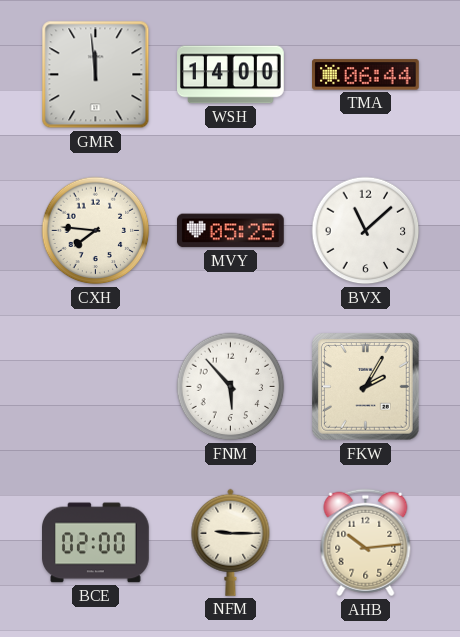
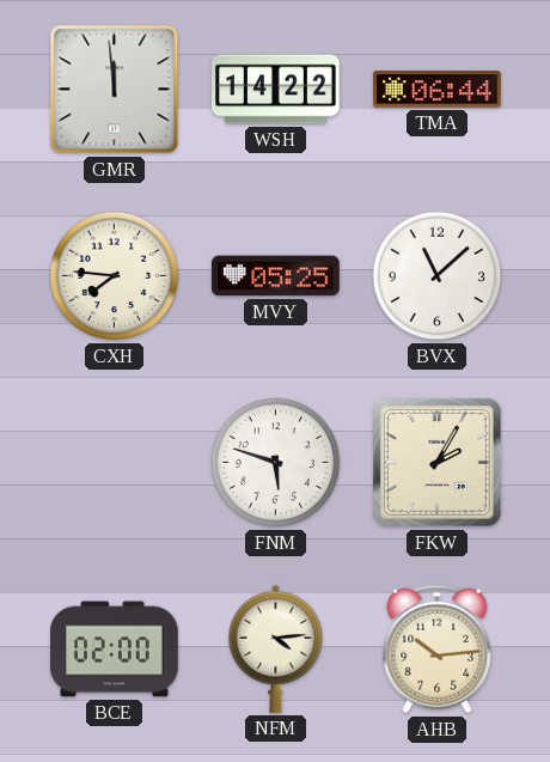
WSH: 14:00 -> 14:22
FNM: 5:53 -> 5:48
NFM: 9:15 -> 4:14
